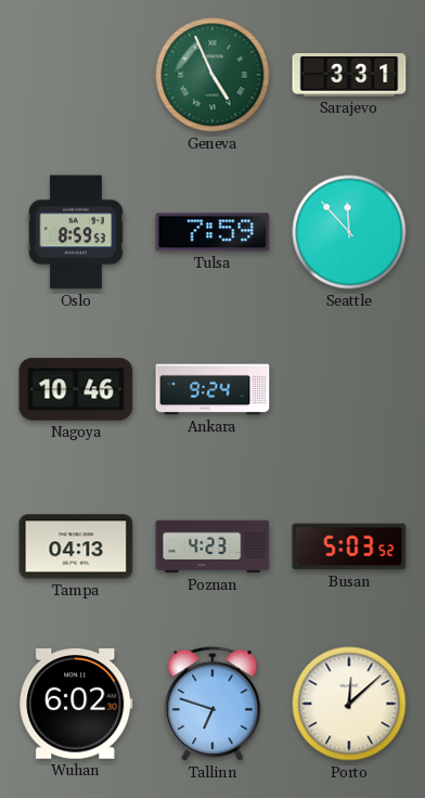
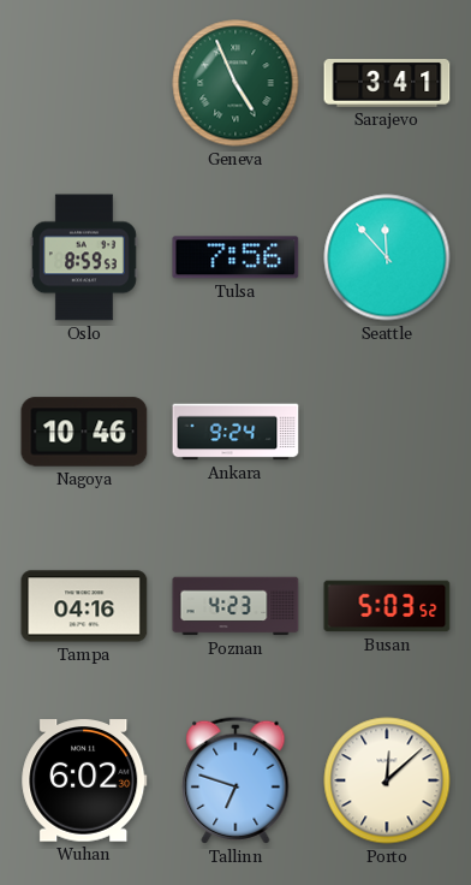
Sarajevo: 3:31 -> 3:41
Tulsa: 7:59 -> 7:56
Tampa: 04:13 -> 04:16
